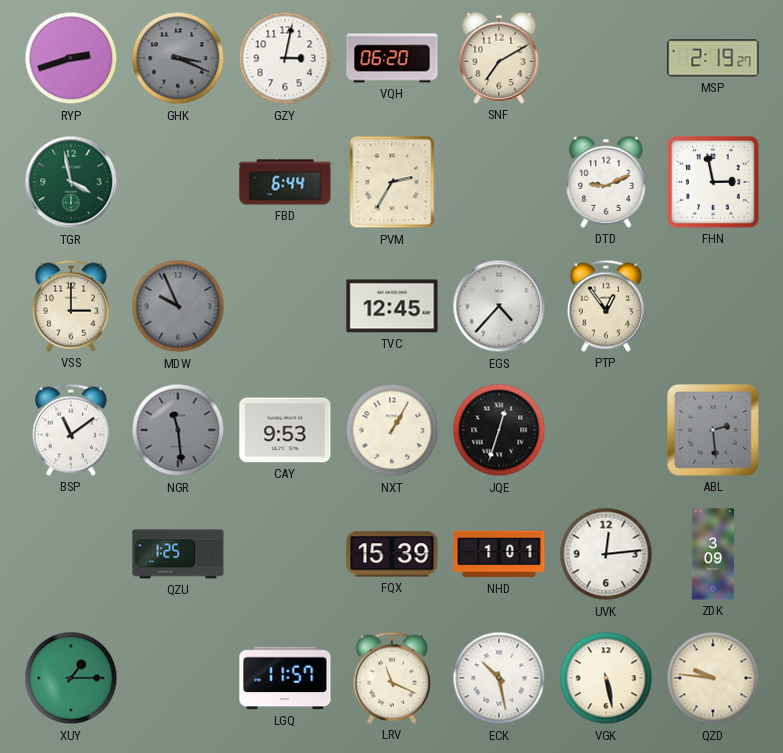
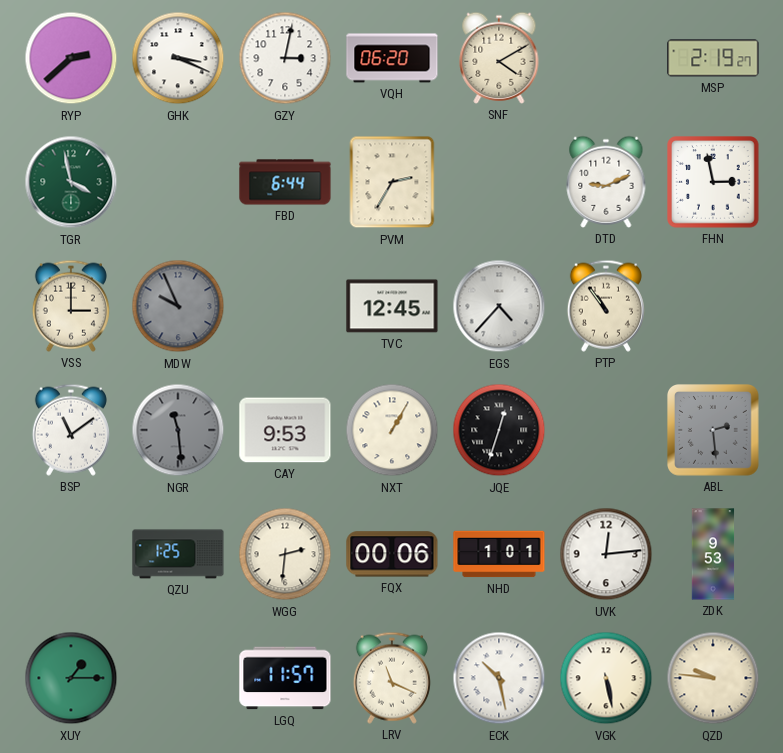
RYP: 2:42 -> 2:38
GHK dial: grey -> white
SNF: 7:10 -> 4:10
PTP: 12:54 -> 10:54
WGG: none -> 2:31
FQX: 15:39 -> 00:06
ZDK: 3:09 -> 9:53
